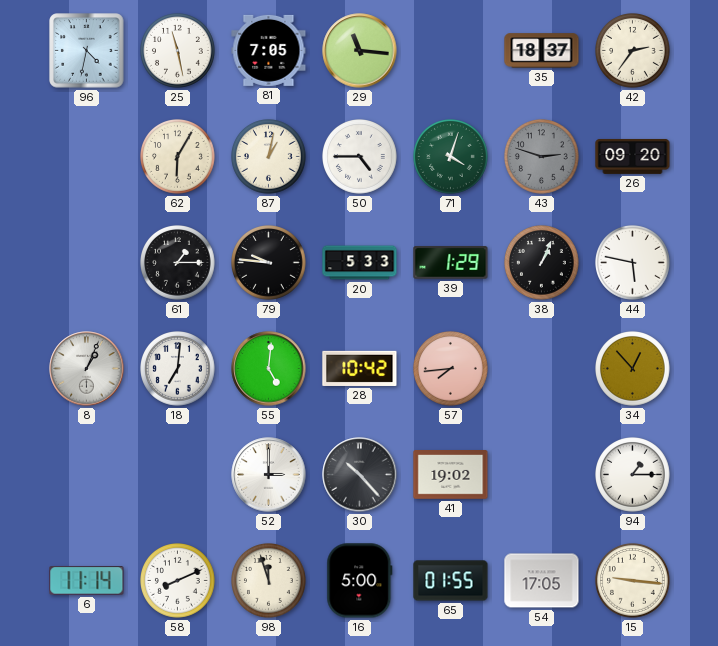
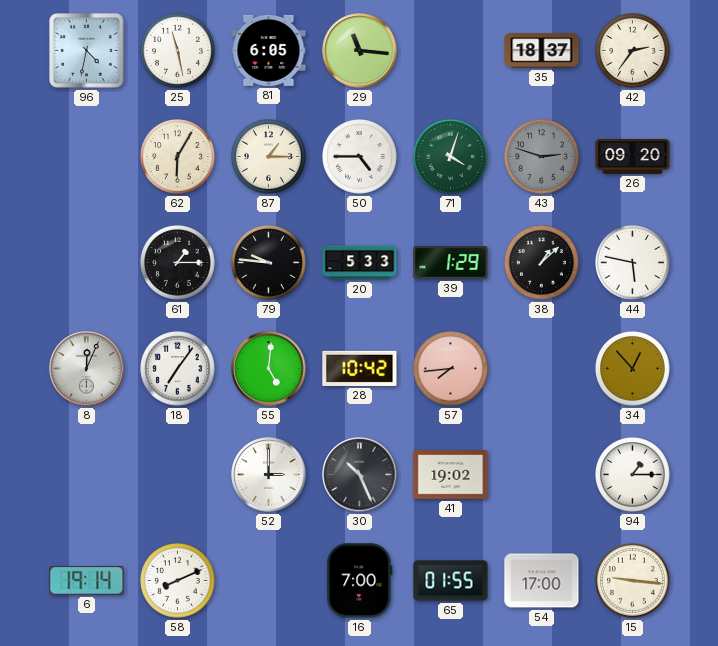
81: 7:05 -> 6:05
87: 1:02 -> 1:15
38: 1:04 -> 1:08
8: 1:04 -> 12:04
18: 7:01 -> 7:06
30: 10:23 -> 10:26
6: 11:14 -> 19:14
98: 11:57 -> none
16: 5:00 -> 7:00
54: 17:05 -> 17:00
